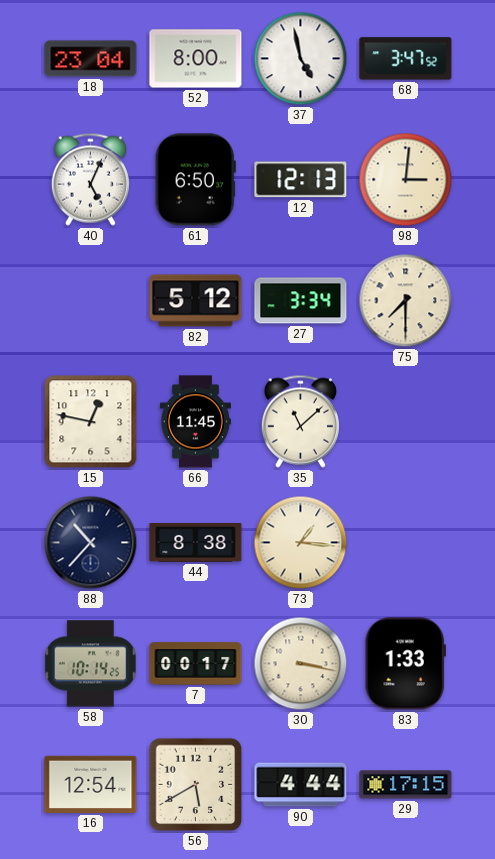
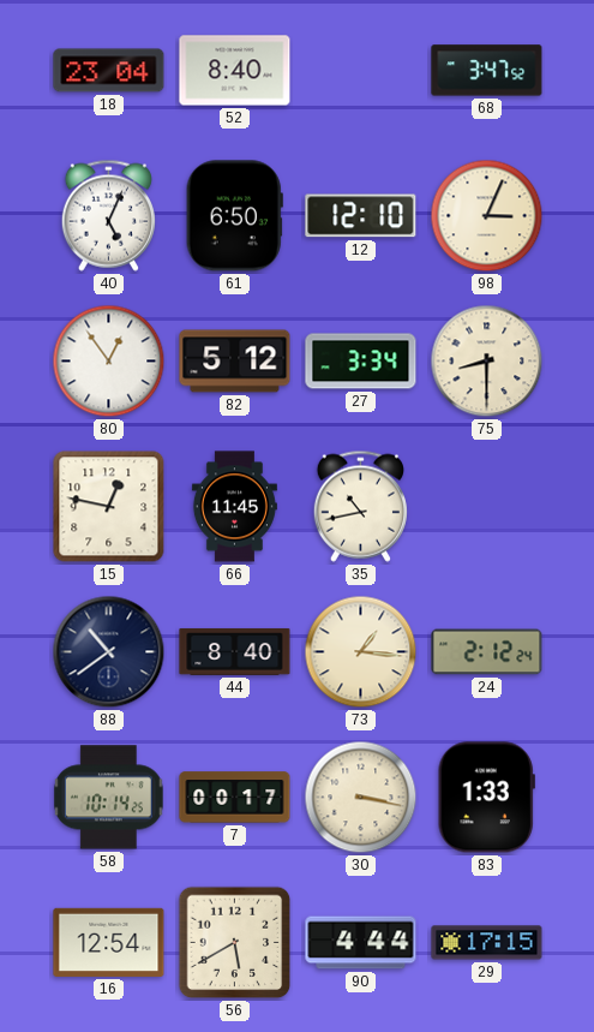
52: 8:00 -> 8:40
37: 4:58 -> none
12: 12:13 -> 12:10
98: 3:01 -> 3:04
80: none -> 12:54
75: 7:30 -> 8:30
35: 11:08 -> 10:43
88: 10:37 -> 10:39
44: 8:38 -> 8:40
24: none -> 2:12
